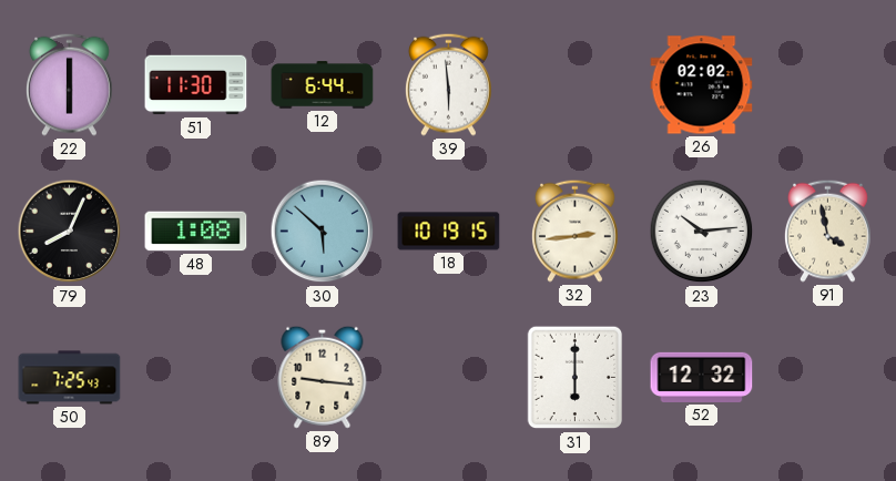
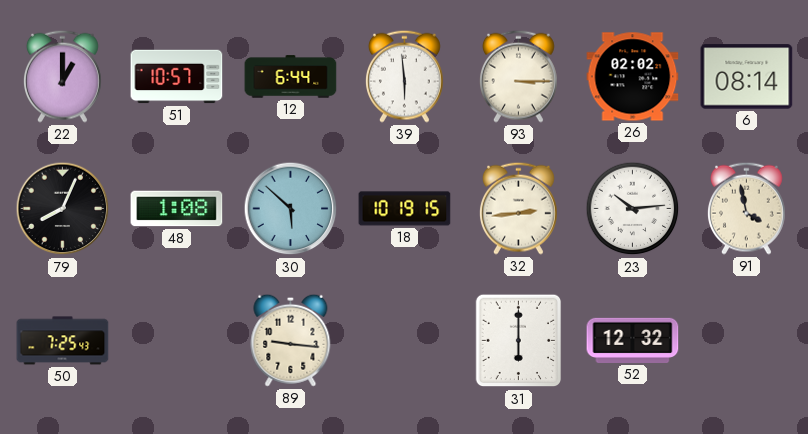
22: 6:00 -> 1:00
51: 11:30 -> 10:57
93: none -> 3:15
6: none -> 08:14
